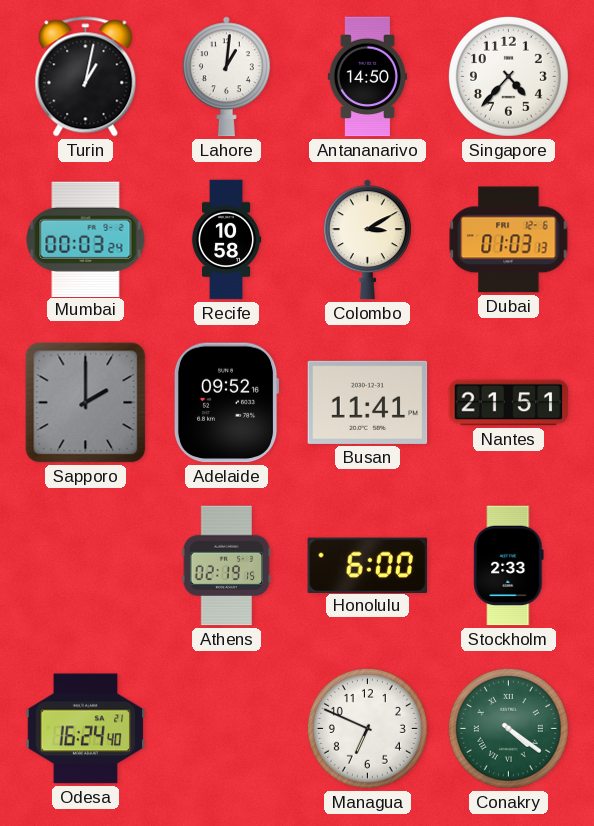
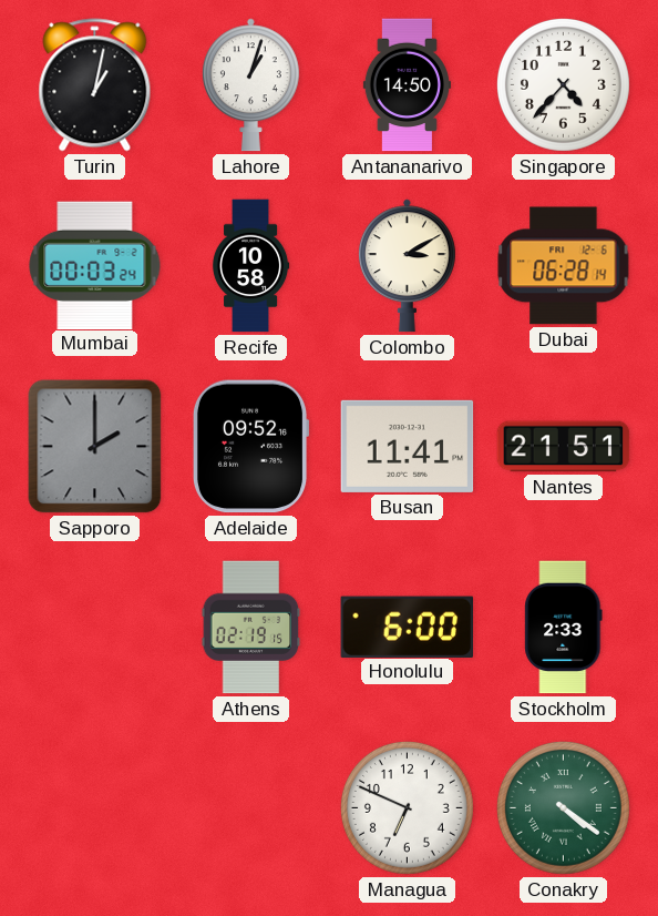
Lahore: 1:01 -> 1:03
Dubai: 01:03 -> 06:28
Odesa: 16:24 -> none
